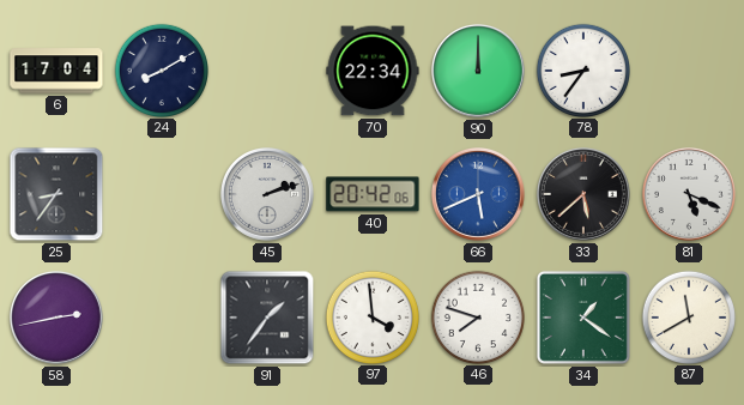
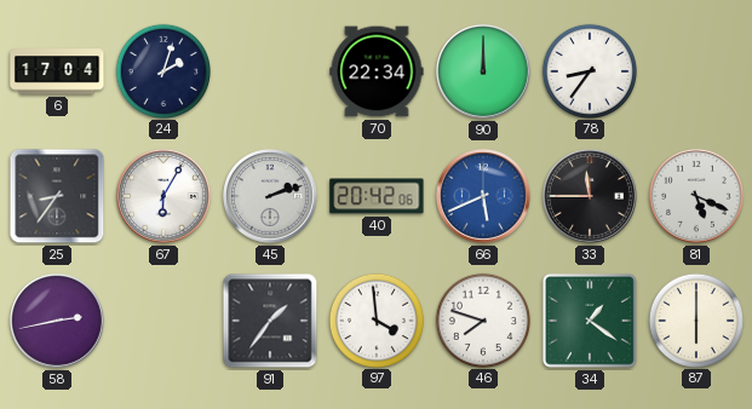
24: 8:10 -> 2:03
67: none -> 6:05
33: 5:38 -> 11:45
87: 11:40 -> 6:00
